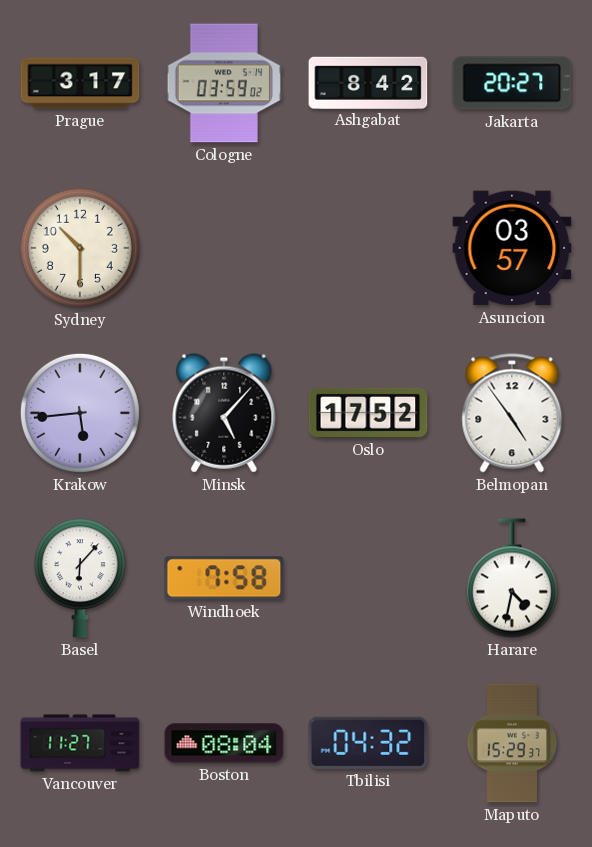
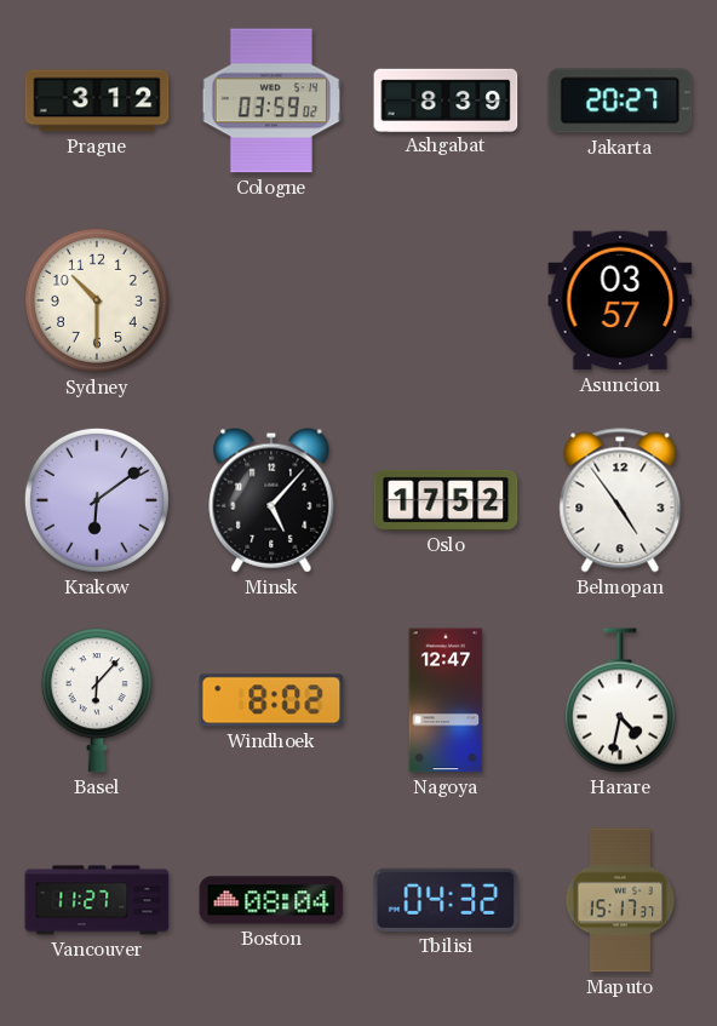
Prague: 3:17 -> 3:12
Ashgabat: 8:42 -> 8:39
Krakow: 5:44 -> 6:09
Windhoek: 7:58 -> 8:02
Nagoya: none -> 12:47
Maputo: 15:29 -> 15:17
